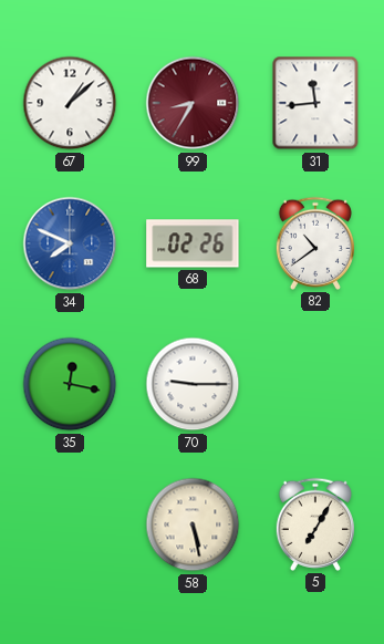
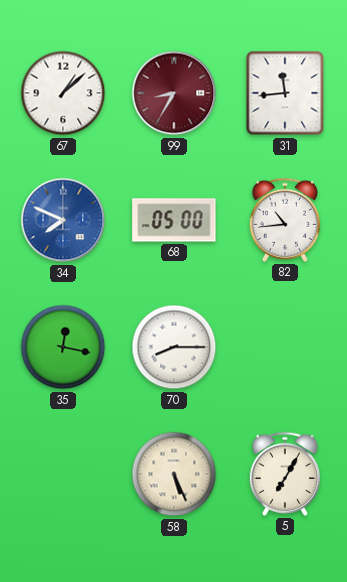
68: 02:26 -> 05:00
82: 10:39 -> 10:44
70: 9:15 -> 8:15
58: 5:28 -> 5:26
